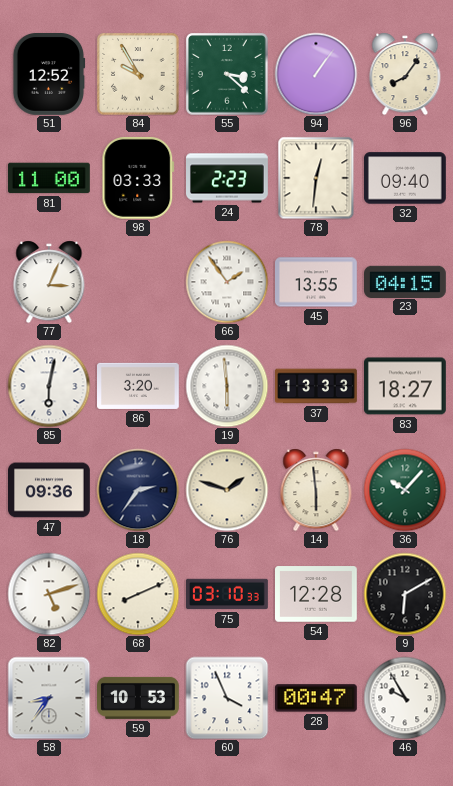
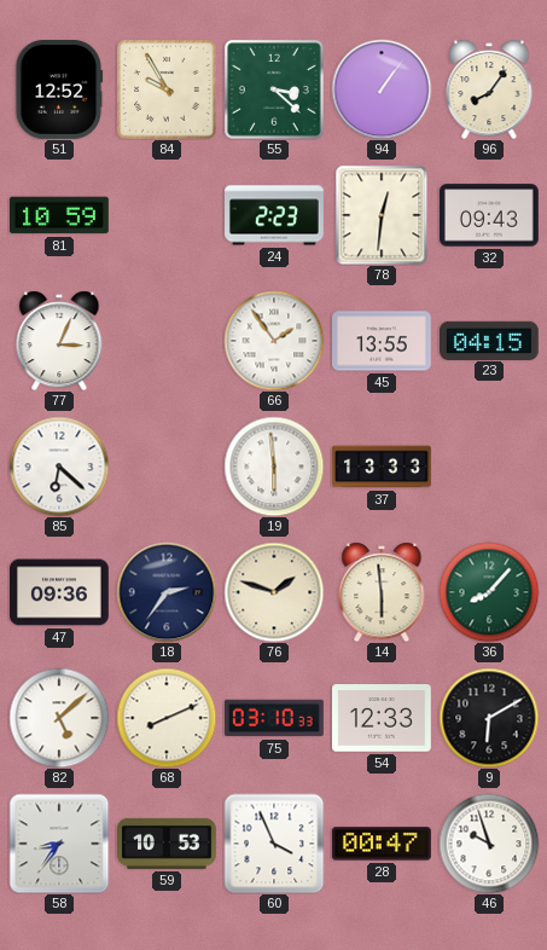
81: 11:00 -> 10:59
98: 03:33 -> none
32: 09:40 -> 09:43
85: 6:02 -> 6:22
86: 3:20 -> none
83: 18:27 -> none
36: 10:07 -> 8:07
82: 5:12 -> 5:08
54: 12:28 -> 12:33
46: 9:55 -> 9:57
